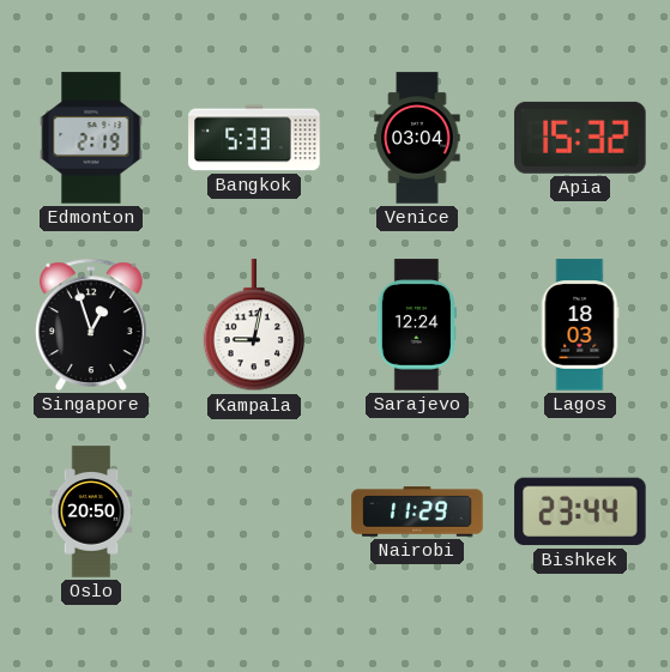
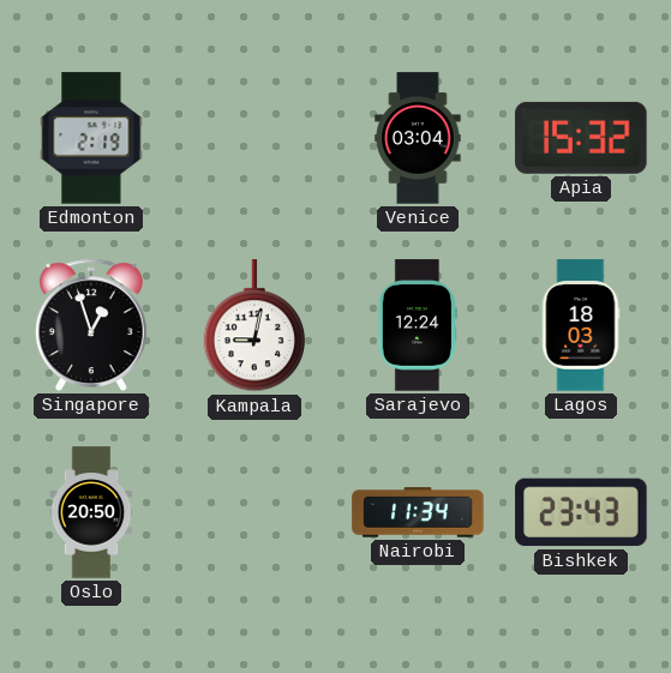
Bangkok: 5:33 -> none
Nairobi: 11:29 -> 11:34
Bishkek: 23:44 -> 23:43
